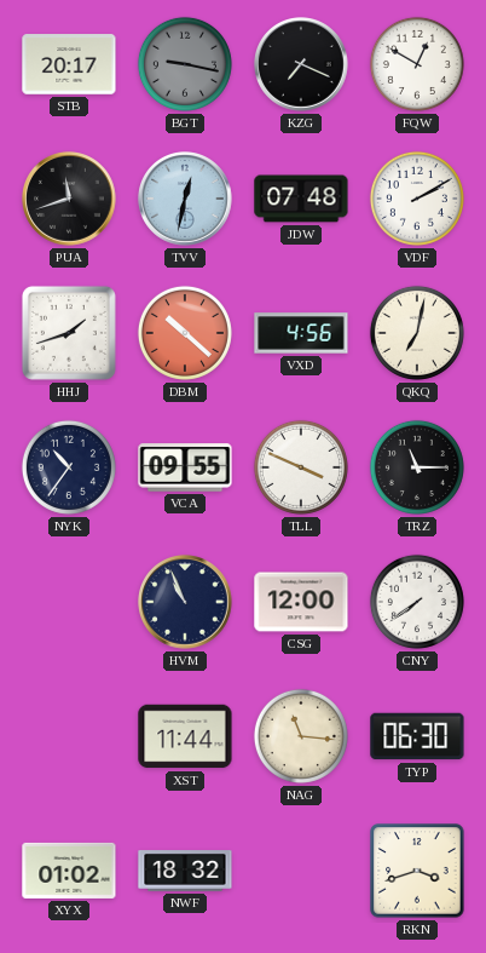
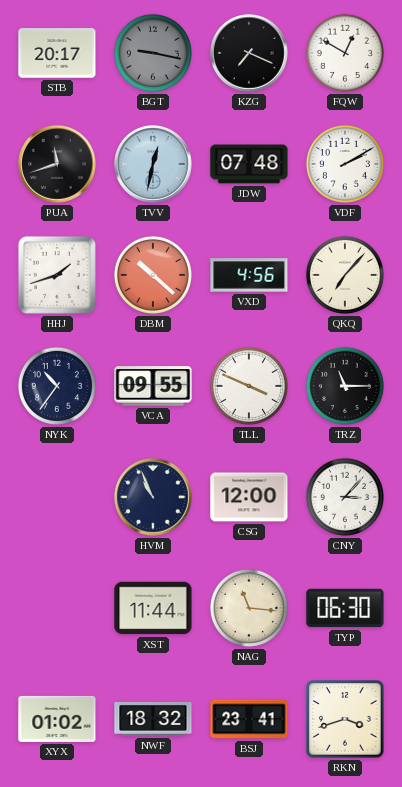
QKQ: 7:02 -> 7:07
CNY: 7:39 -> 3:07
BSJ: none -> 23:41
